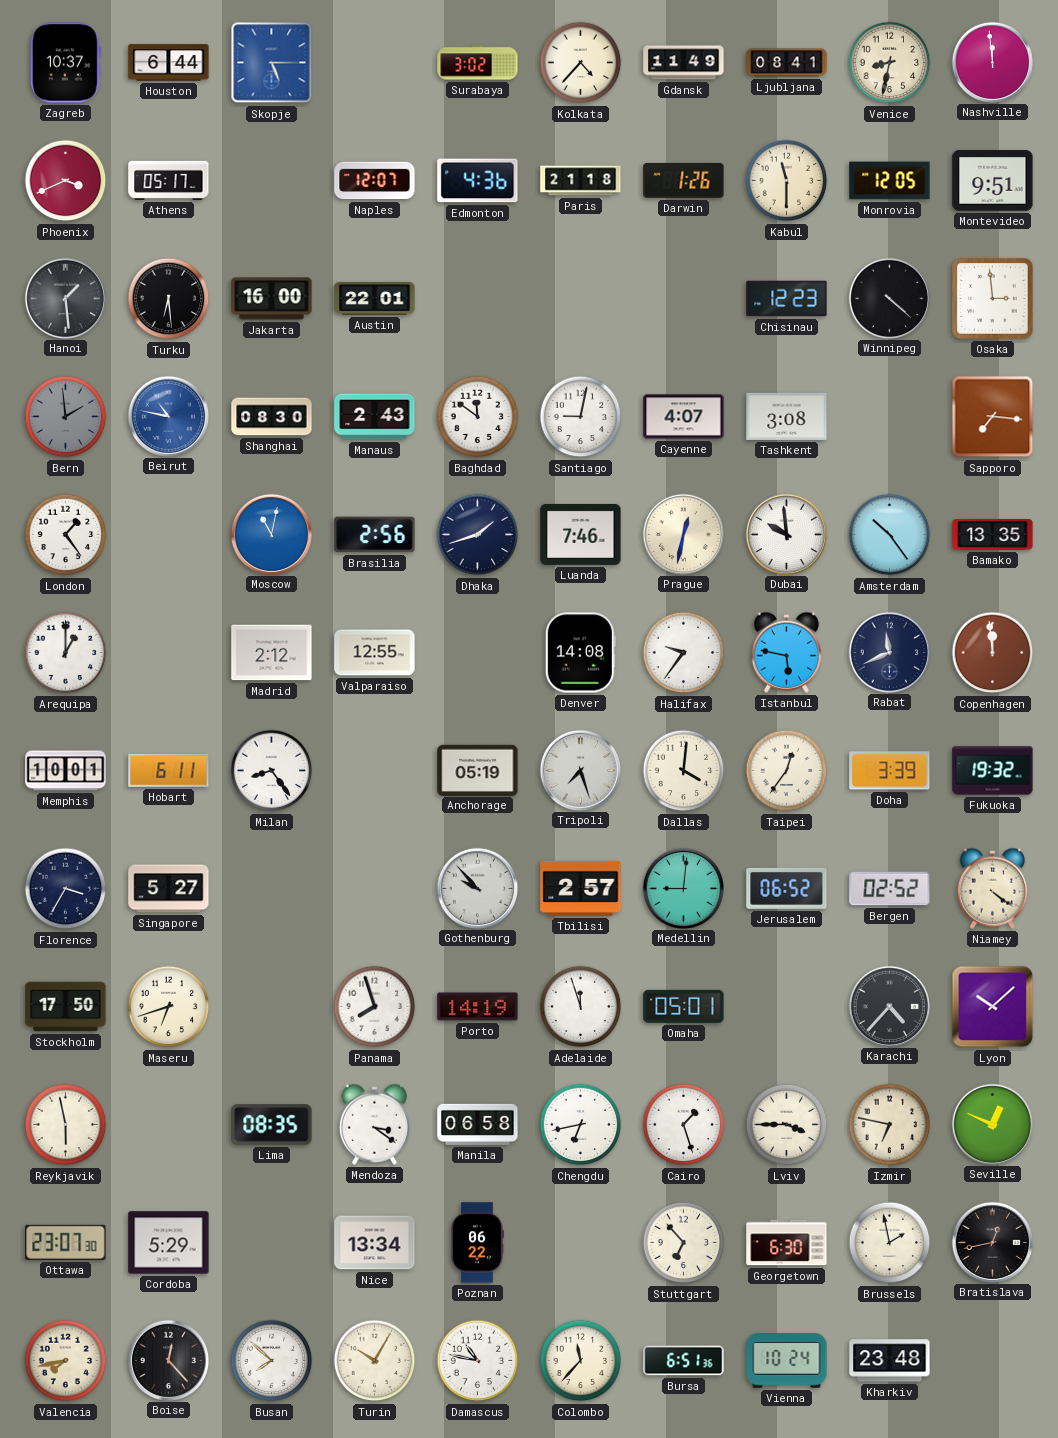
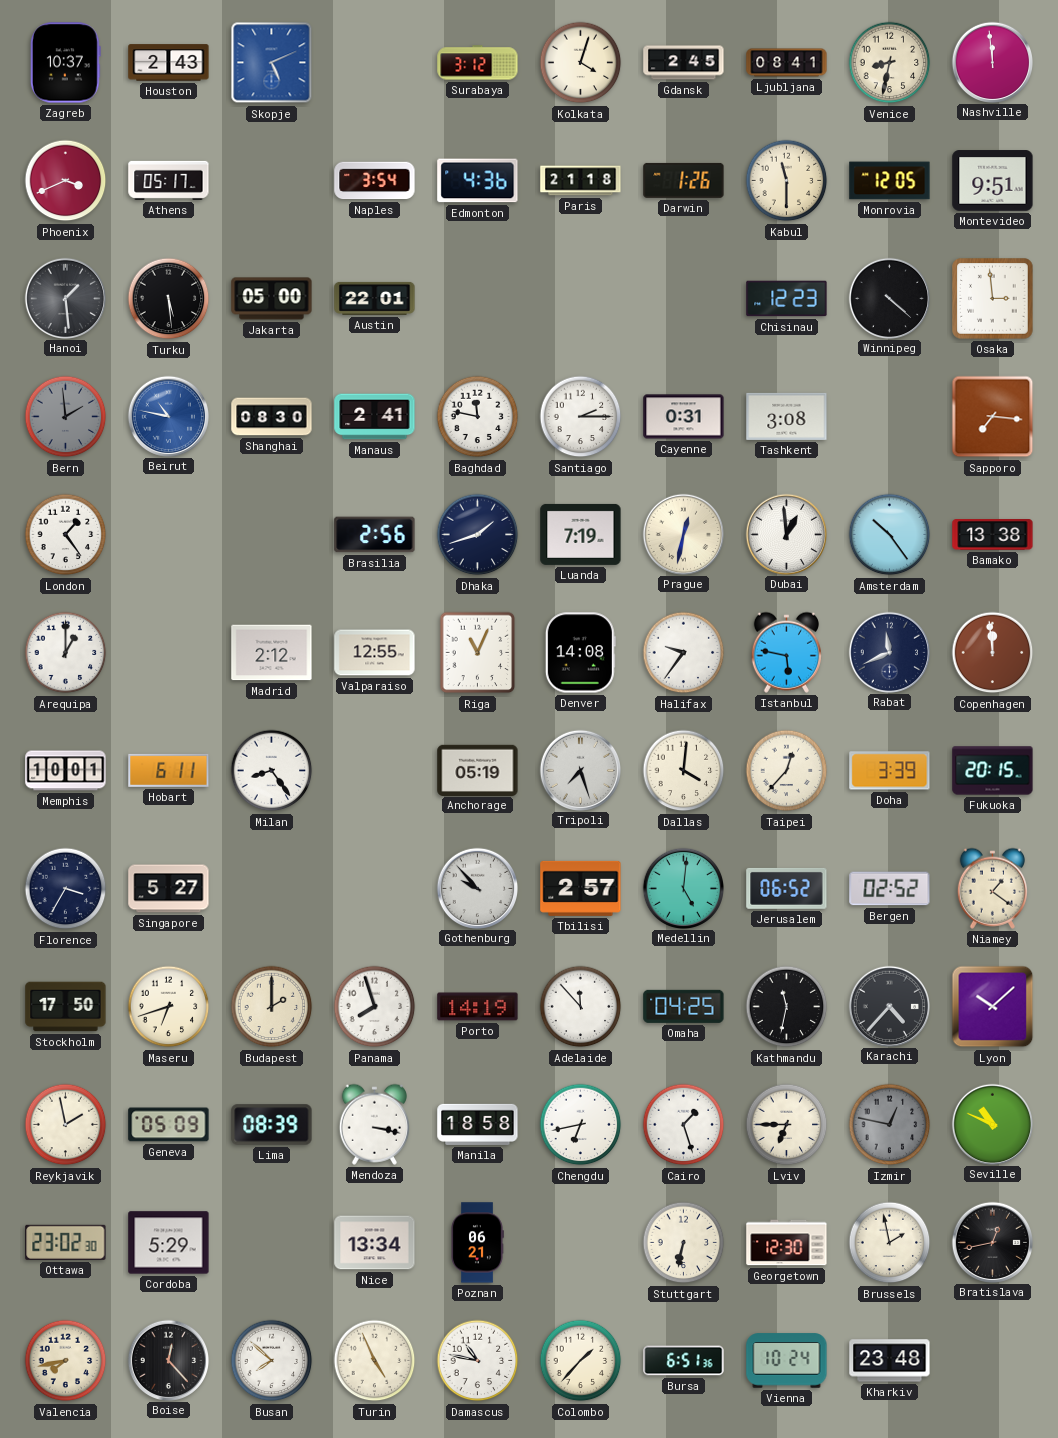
Houston: 6:44 -> 2:43
Skopje: 5:15 -> 5:11
Surabaya: 3:02 -> 3:12
Kolkata: 4:37 -> 4:03
Gdansk: 11:49 -> 2:45
Naples: 12:07 -> 3:54
Turku: 6:29 -> 5:29
Jakarta: 16:00 -> 05:00
Manaus: 2:43 -> 2:41
Baghdad: 11:51 -> 11:47
Santiago: 9:02 -> 2:15
Cayenne: 4:07 -> 0:31
Moscow: 11:02 -> none
Luanda: 7:46 -> 7:19
Dubai: 9:59 -> 12:59
Bamako: 13:35 -> 13:38
Riga: none -> 11:04
Taipei: 12:36 -> 12:37
Fukuoka: 19:32 -> 20:15
Medellin: 9:01 -> 5:01
Niamey: 4:21 -> 1:21
Budapest: none -> 2:00
Adelaide: 11:57 -> 11:53
Omaha: 05:01 -> 04:25
Kathmandu: none -> 11:32
Reykjavik: 5:58 -> 1:58
Geneva: none -> 05:09
Lima: 08:35 -> 08:39
Mendoza: 3:21 -> 3:17
Manila: 06:58 -> 18:58
Lviv: 3:45 -> 6:45
Izmir: 6:47 -> 12:47
Izmir dial: cream -> grey
Seville: 12:49 -> 10:49
Ottawa: 23:07 -> 23:02
Poznan: 06:22 -> 06:21
Stuttgart: 6:53 -> 6:32
Georgetown: 6:30 -> 12:30
Turin: 10:05 -> 4:56
Colombo: 11:37 -> 1:37
